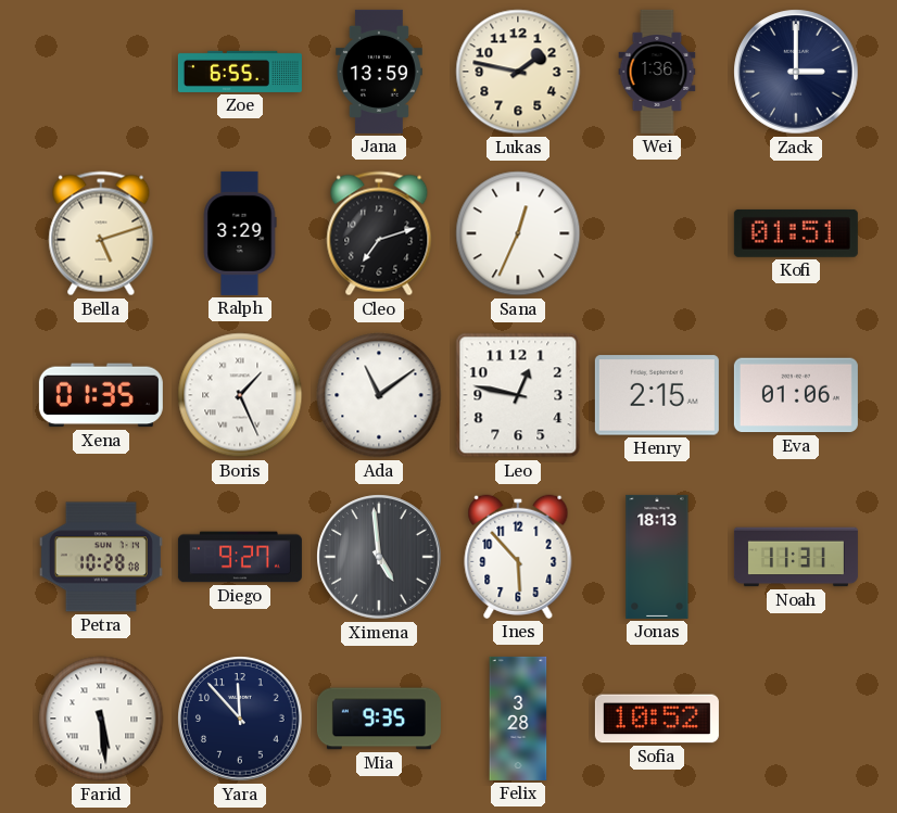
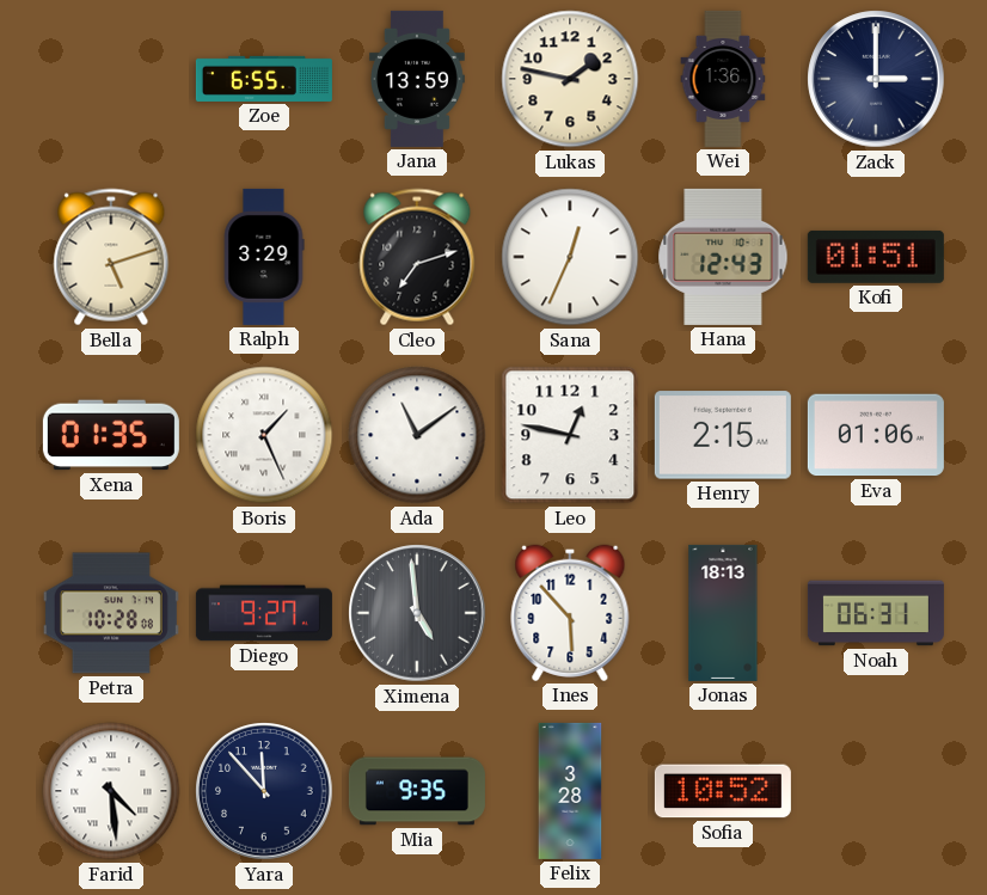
Hana: none -> 12:43
Noah: 11:31 -> 06:31
Farid: 5:29 -> 4:29
